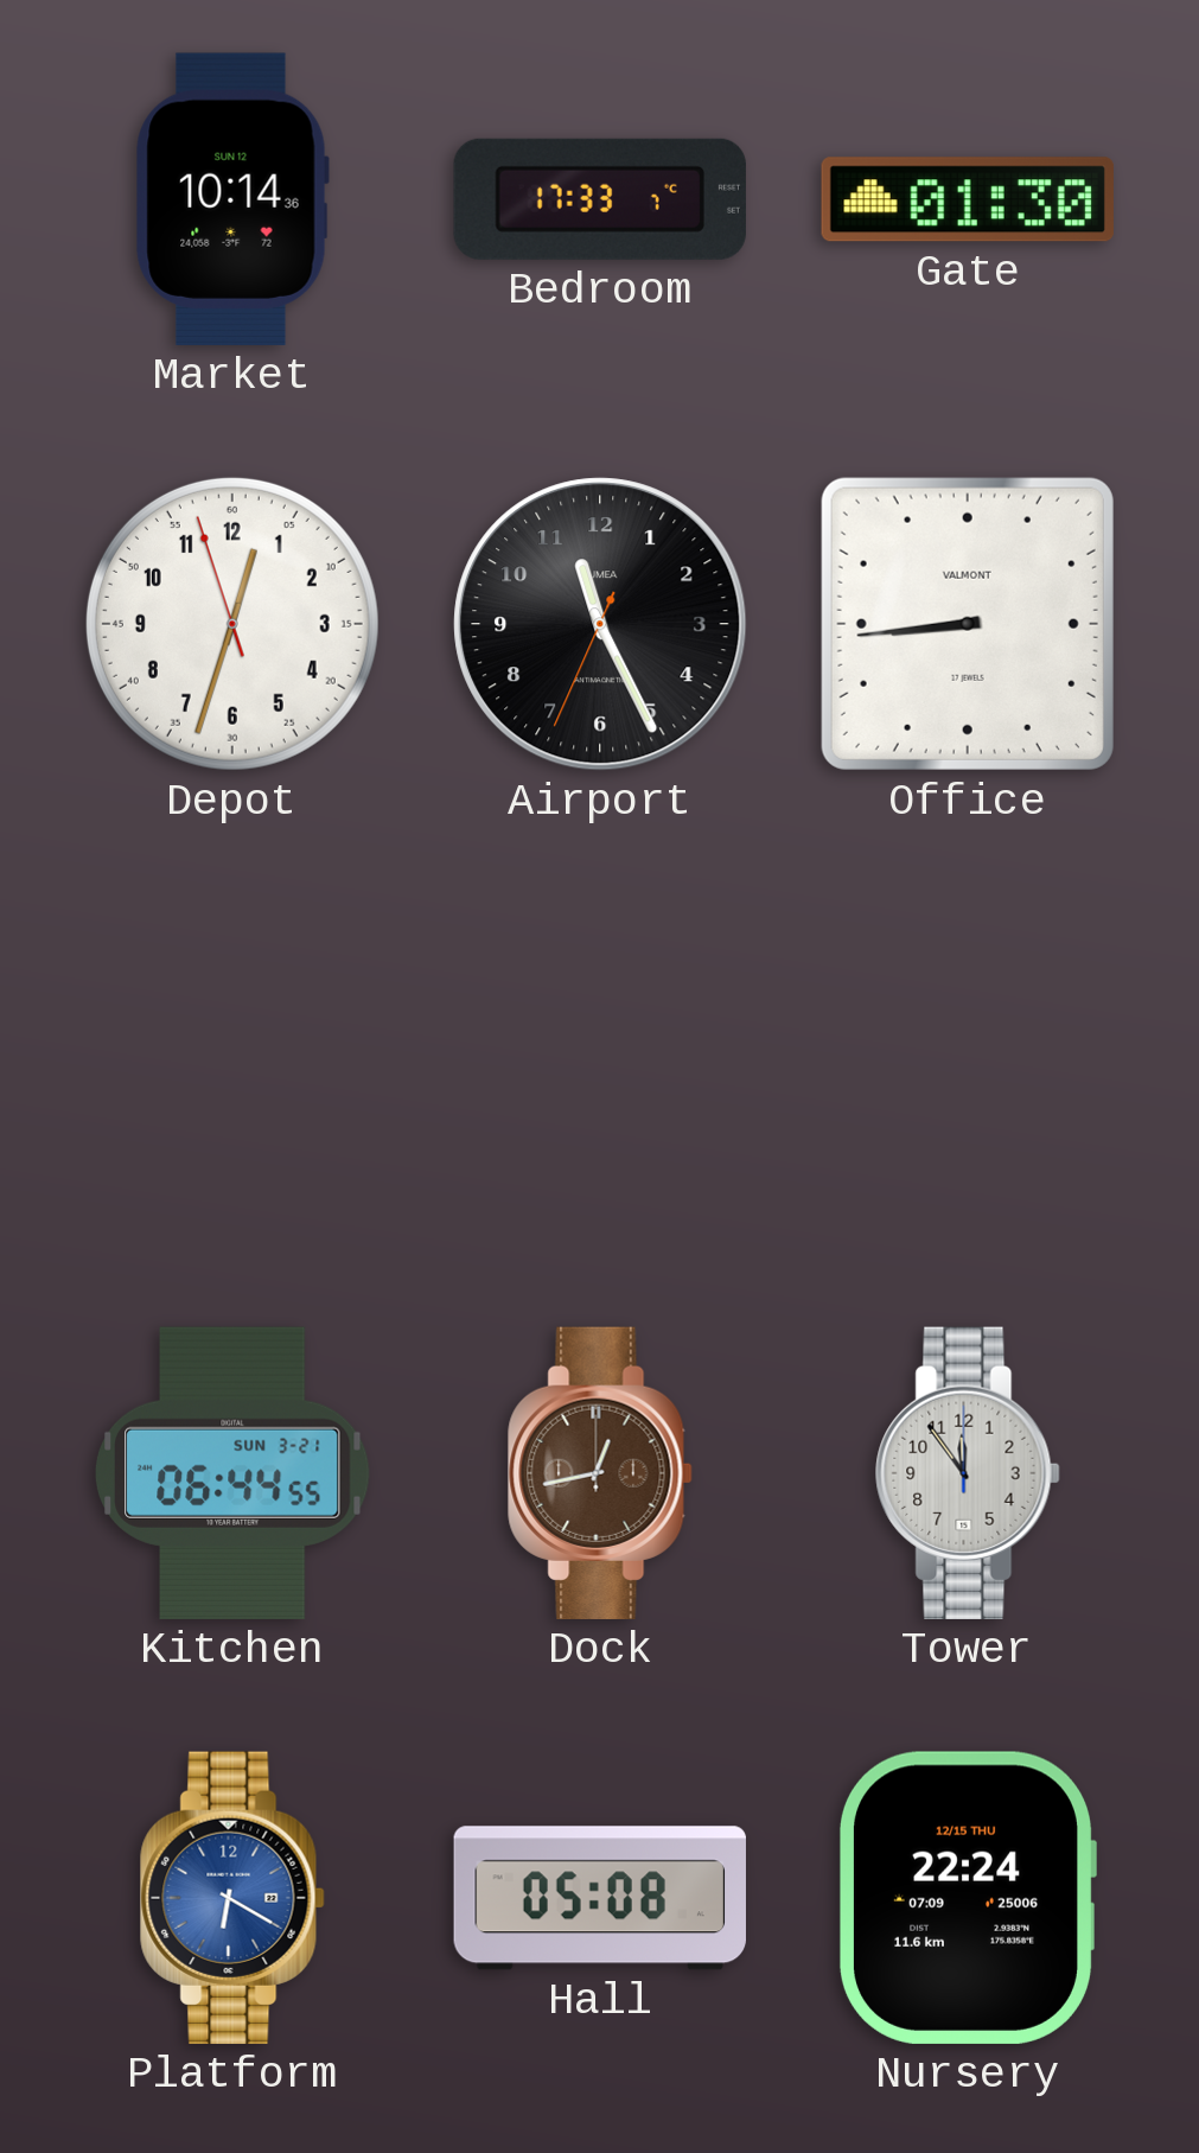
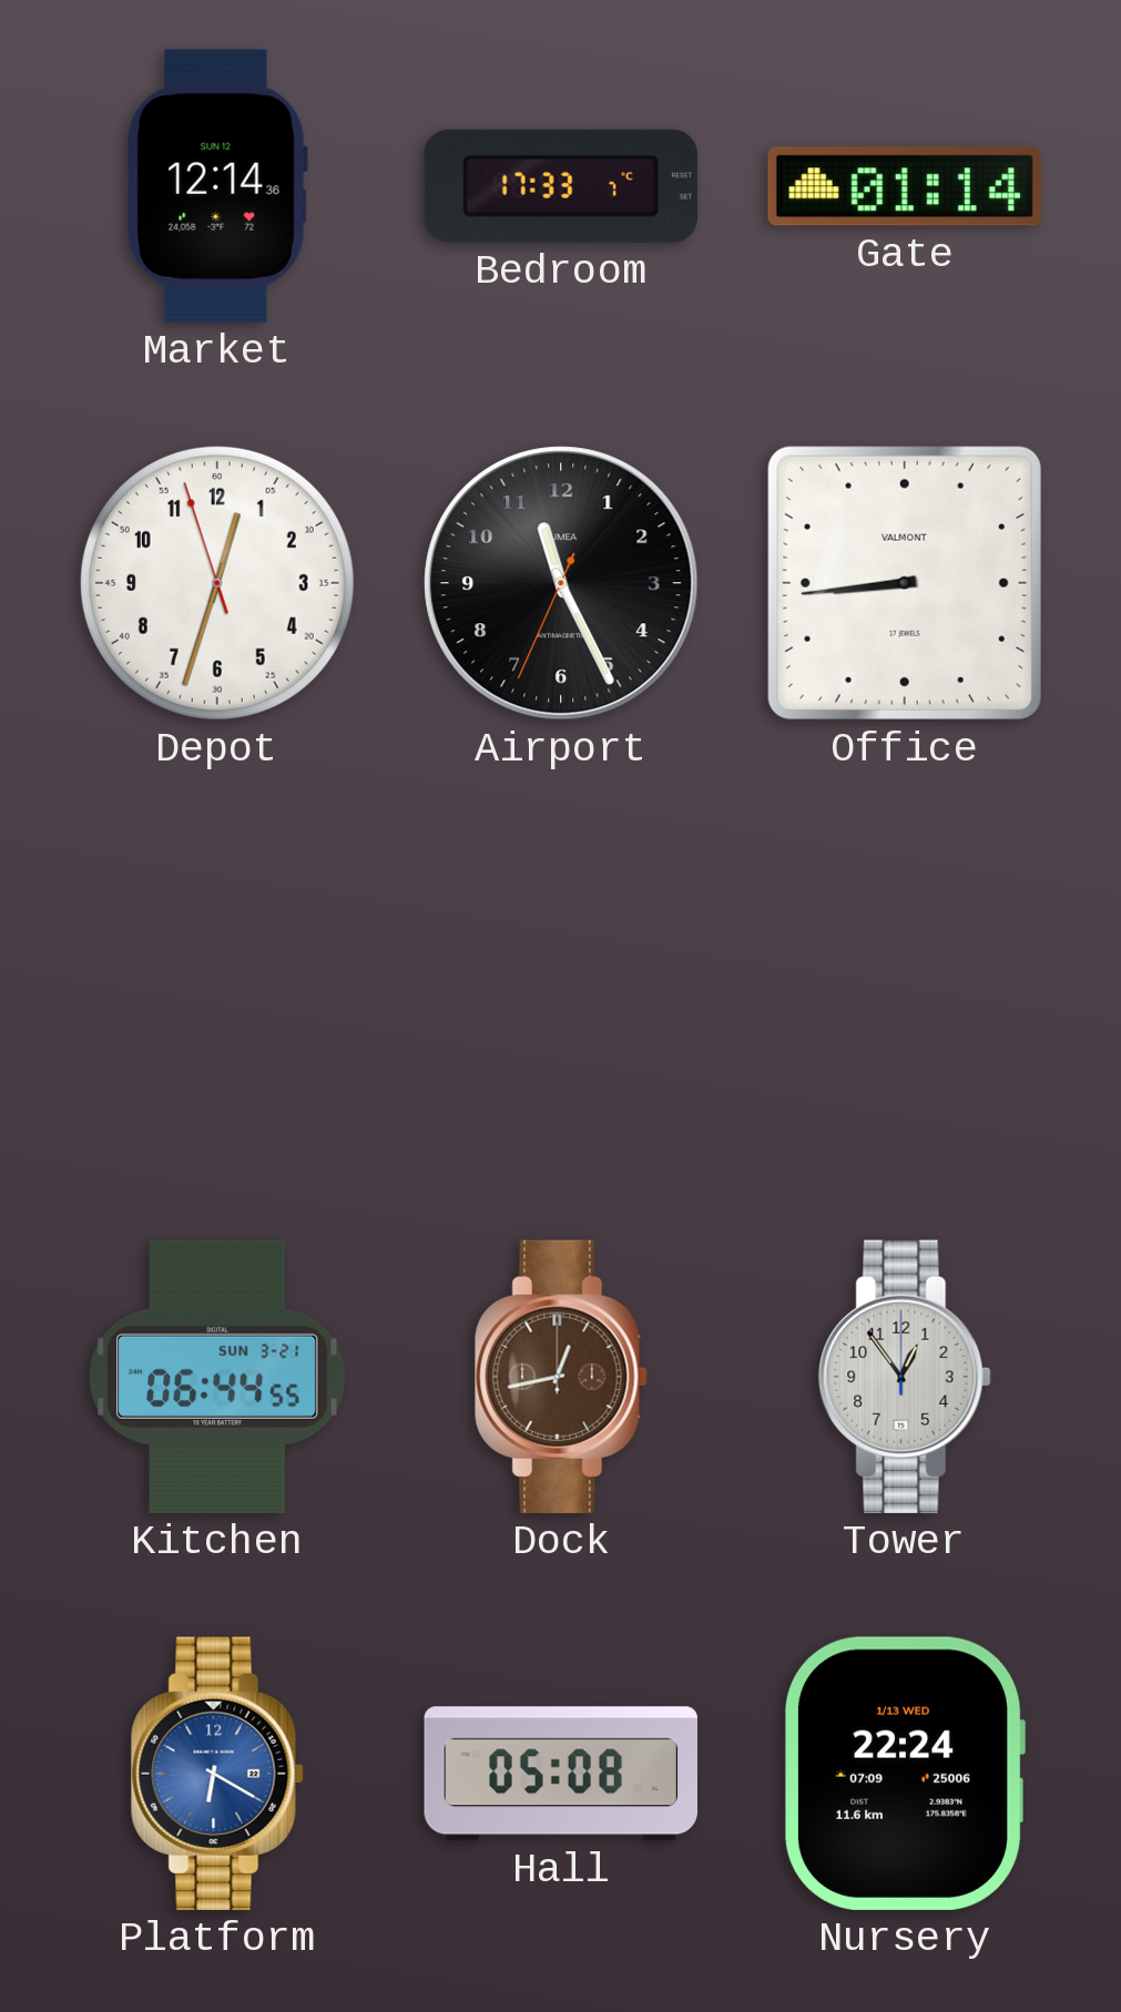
Market: 10:14 -> 12:14
Gate: 01:30 -> 01:14
Tower: 11:54 -> 12:54
Nursery date: 12/15 THU -> 1/13 WED
